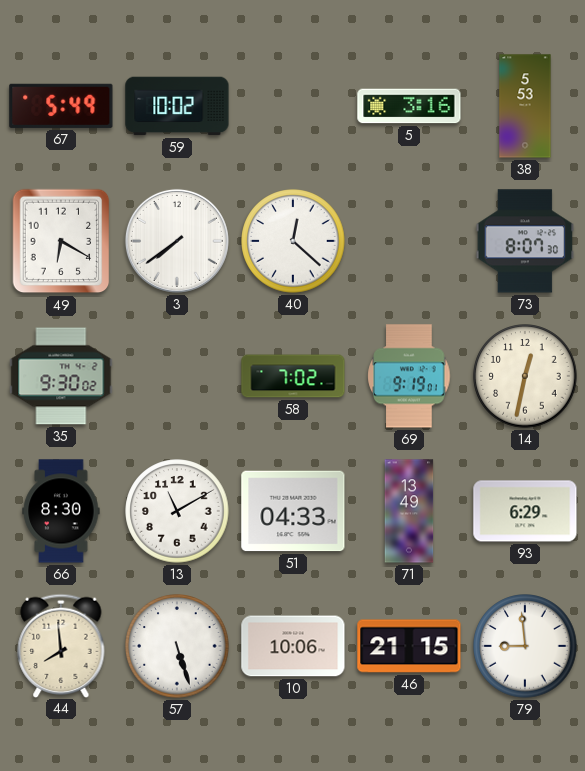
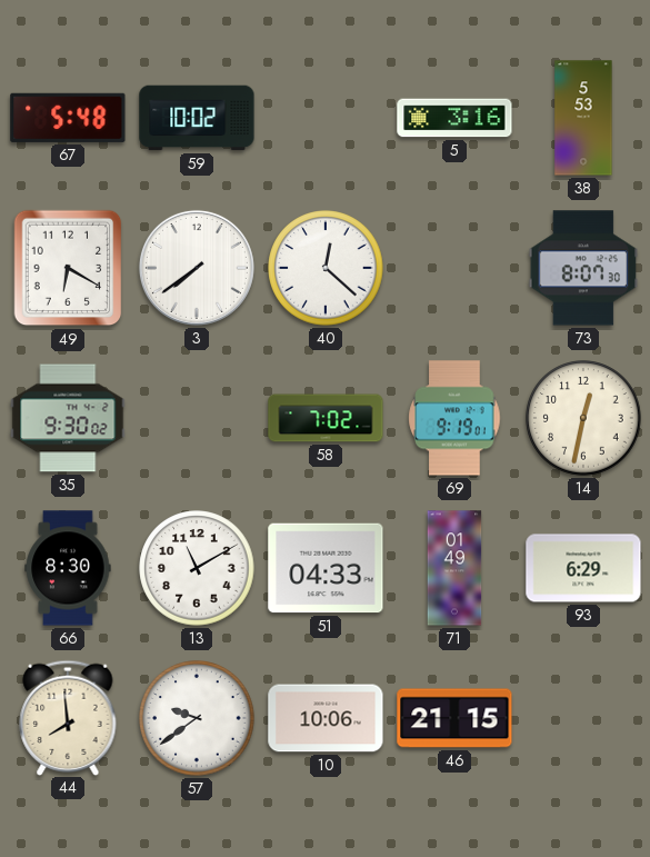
67: 5:49 -> 5:48
71: 13:49 -> 01:49
57: 5:27 -> 9:39
79: 8:59 -> none
